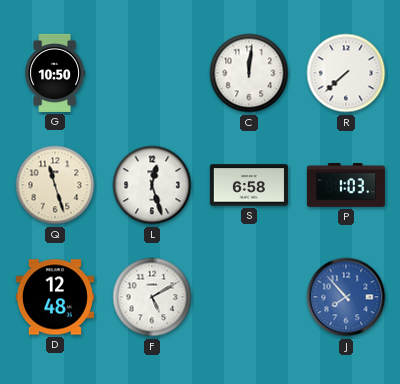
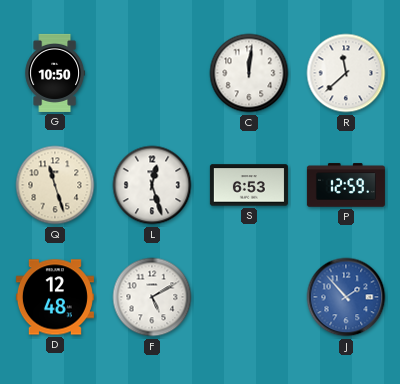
R: 7:38 -> 11:38
S: 6:58 -> 6:53
P: 1:03 -> 12:59
J: 7:53 -> 1:53
